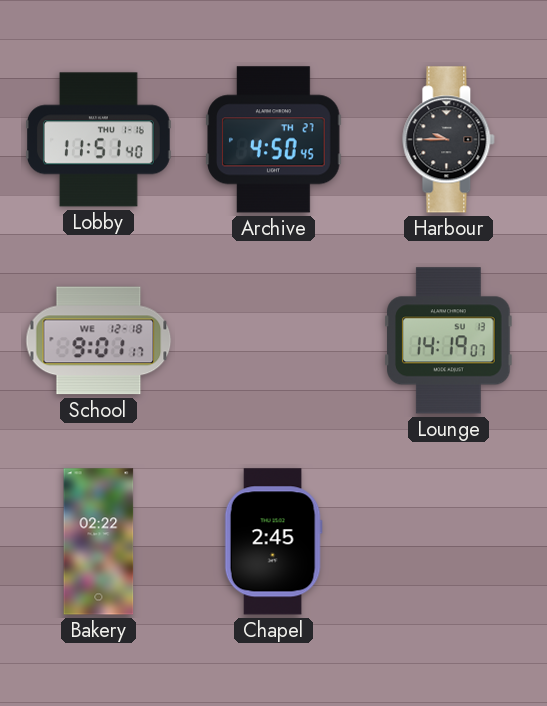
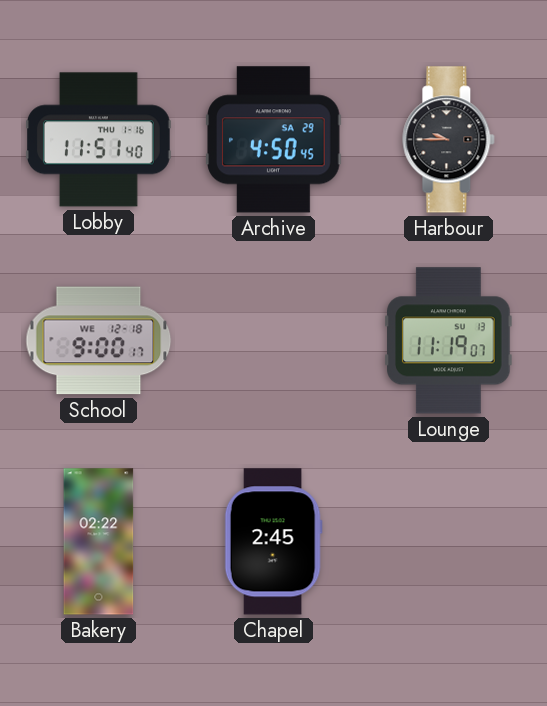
Archive date: TH 27 -> SA 29
School: 9:01 -> 9:00
Lounge: 14:19 -> 11:19
